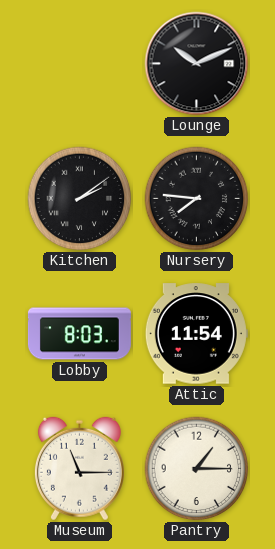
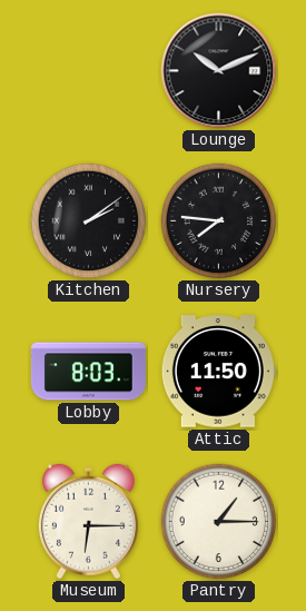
Attic: 11:54 -> 11:50
Museum: 11:15 -> 6:15
